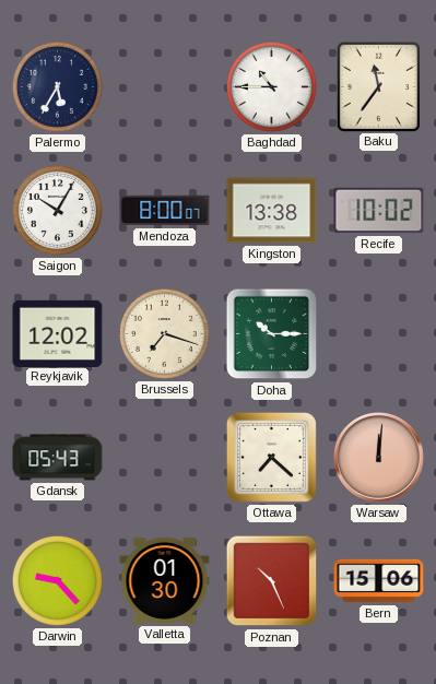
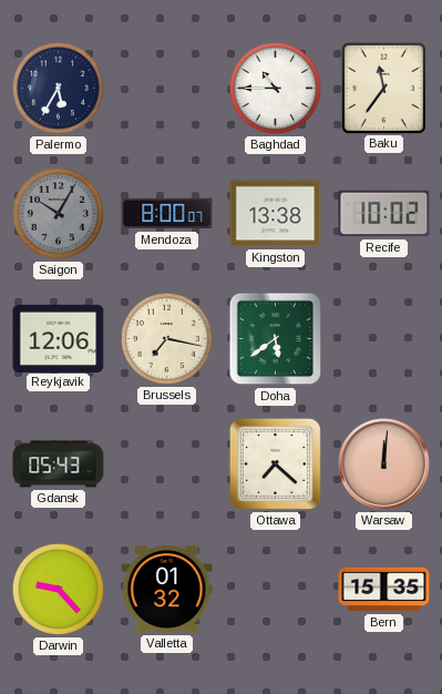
Saigon dial: white -> grey
Reykjavik: 12:02 -> 12:06
Brussels: 7:18 -> 7:17
Doha: 10:15 -> 5:39
Valletta: 01:30 -> 01:32
Poznan: 10:26 -> none
Bern: 15:06 -> 15:35
